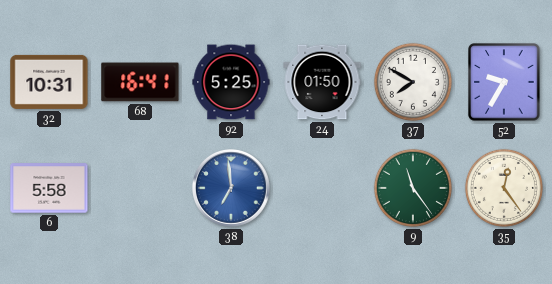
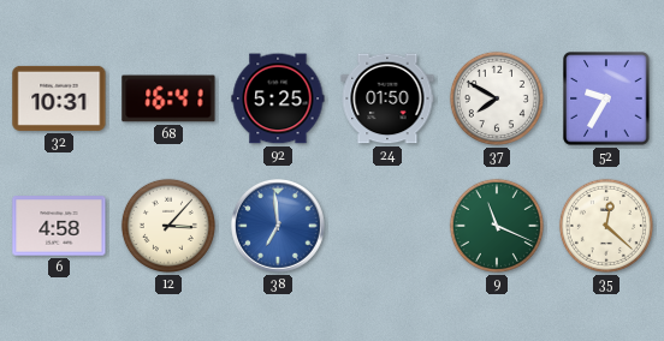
6: 5:58 -> 4:58
12: none -> 3:07
9: 11:24 -> 11:19
35: 12:24 -> 12:22
